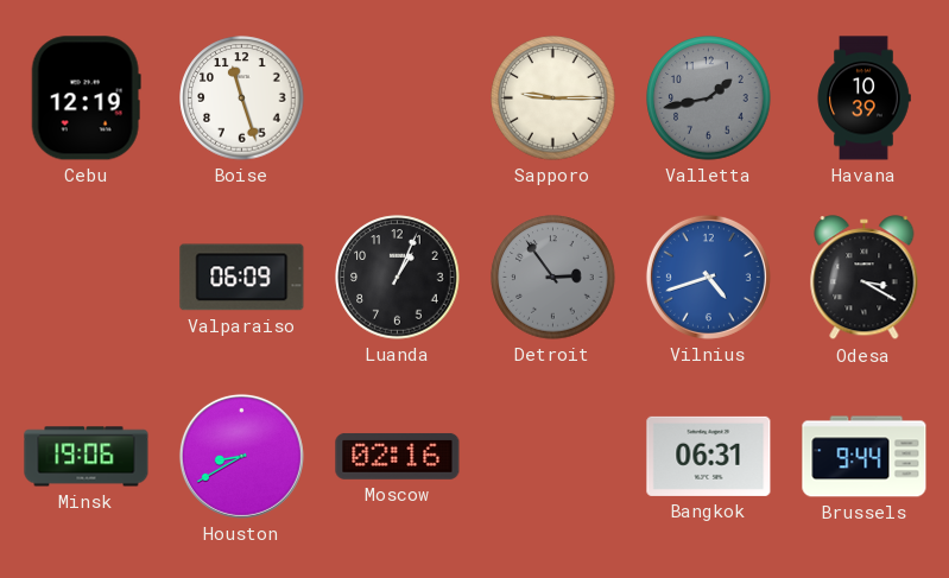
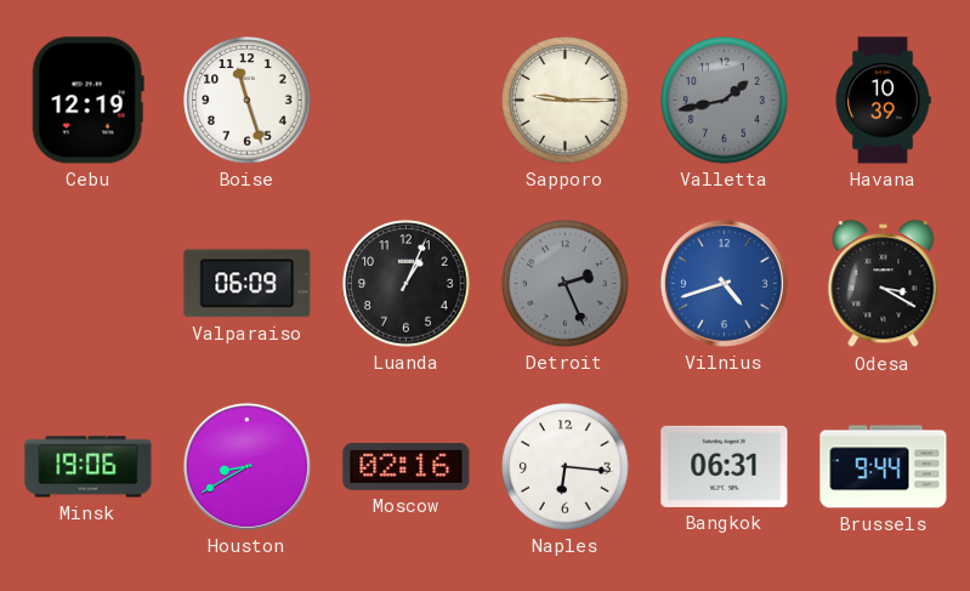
Detroit: 2:54 -> 2:26
Naples: none -> 6:16
